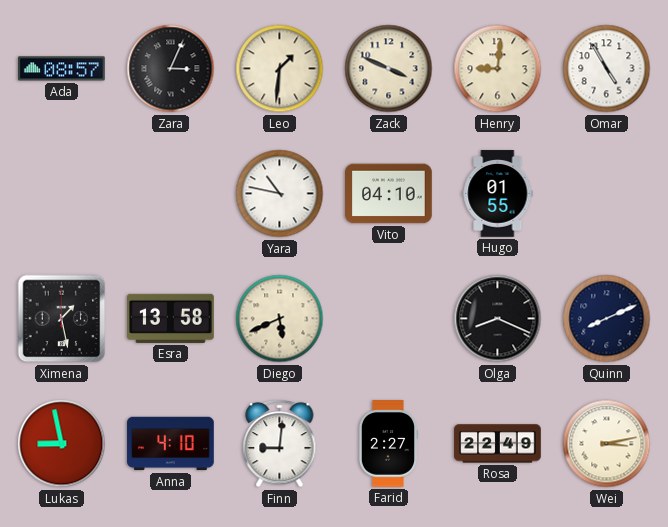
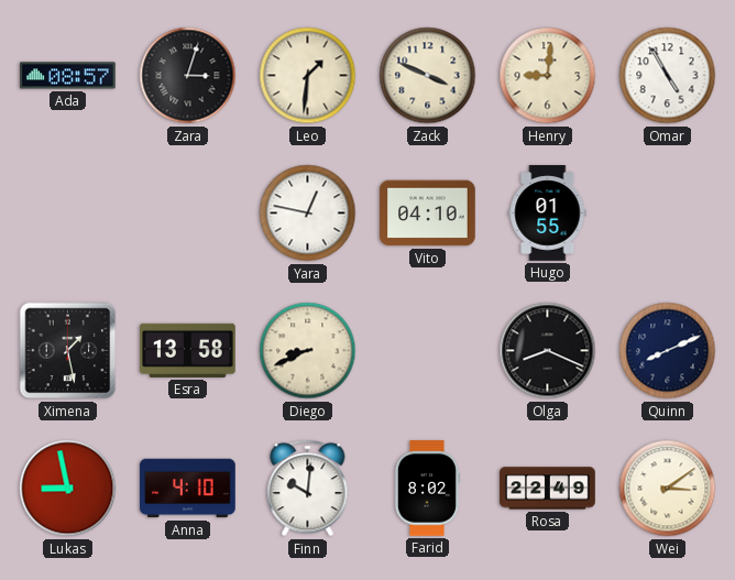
Zara: 3:04 -> 3:03
Yara: 10:47 -> 12:47
Diego: 5:41 -> 8:41
Finn: 9:01 -> 10:01
Farid: 2:27 -> 8:02
Wei: 3:13 -> 3:09
